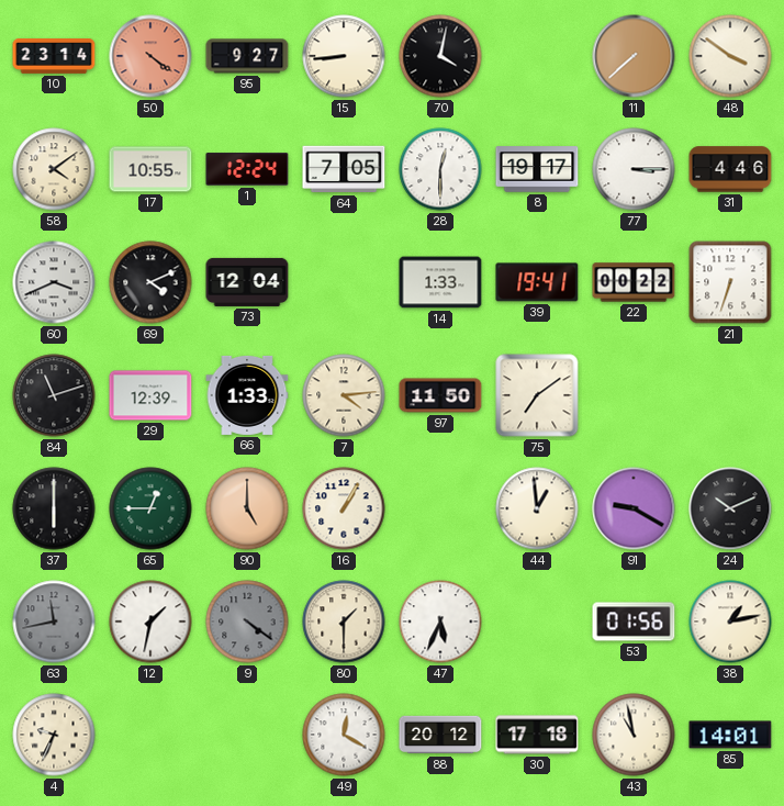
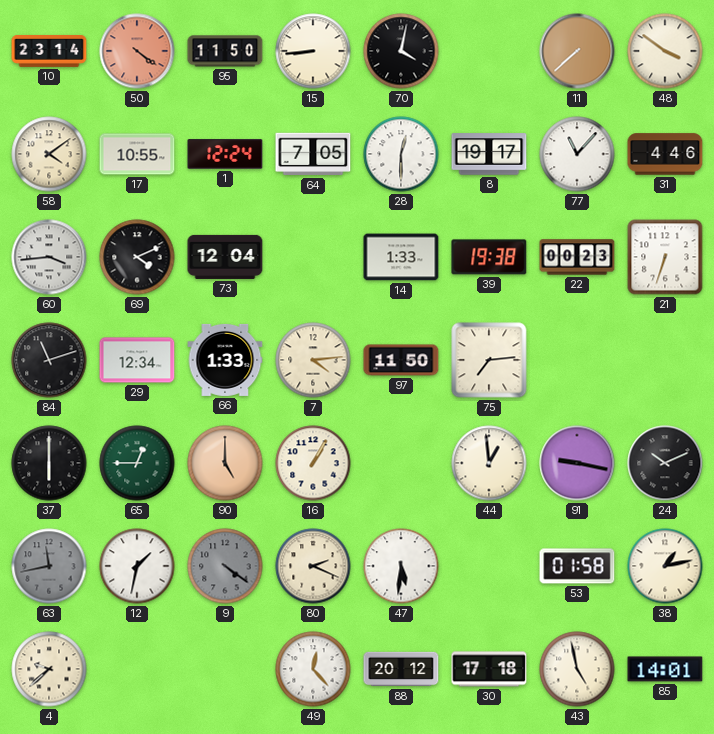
95: 9:27 -> 11:50
77: 3:15 -> 11:07
60: 3:41 -> 3:44
39: 19:41 -> 19:38
22: 00:22 -> 00:23
29: 12:39 -> 12:34
75: 7:09 -> 7:14
91: 9:20 -> 9:17
80: 1:30 -> 2:19
47: 5:34 -> 5:31
53: 01:56 -> 01:58
4: 9:34 -> 9:38
49: 12:20 -> 12:23
43: 10:58 -> 4:58
